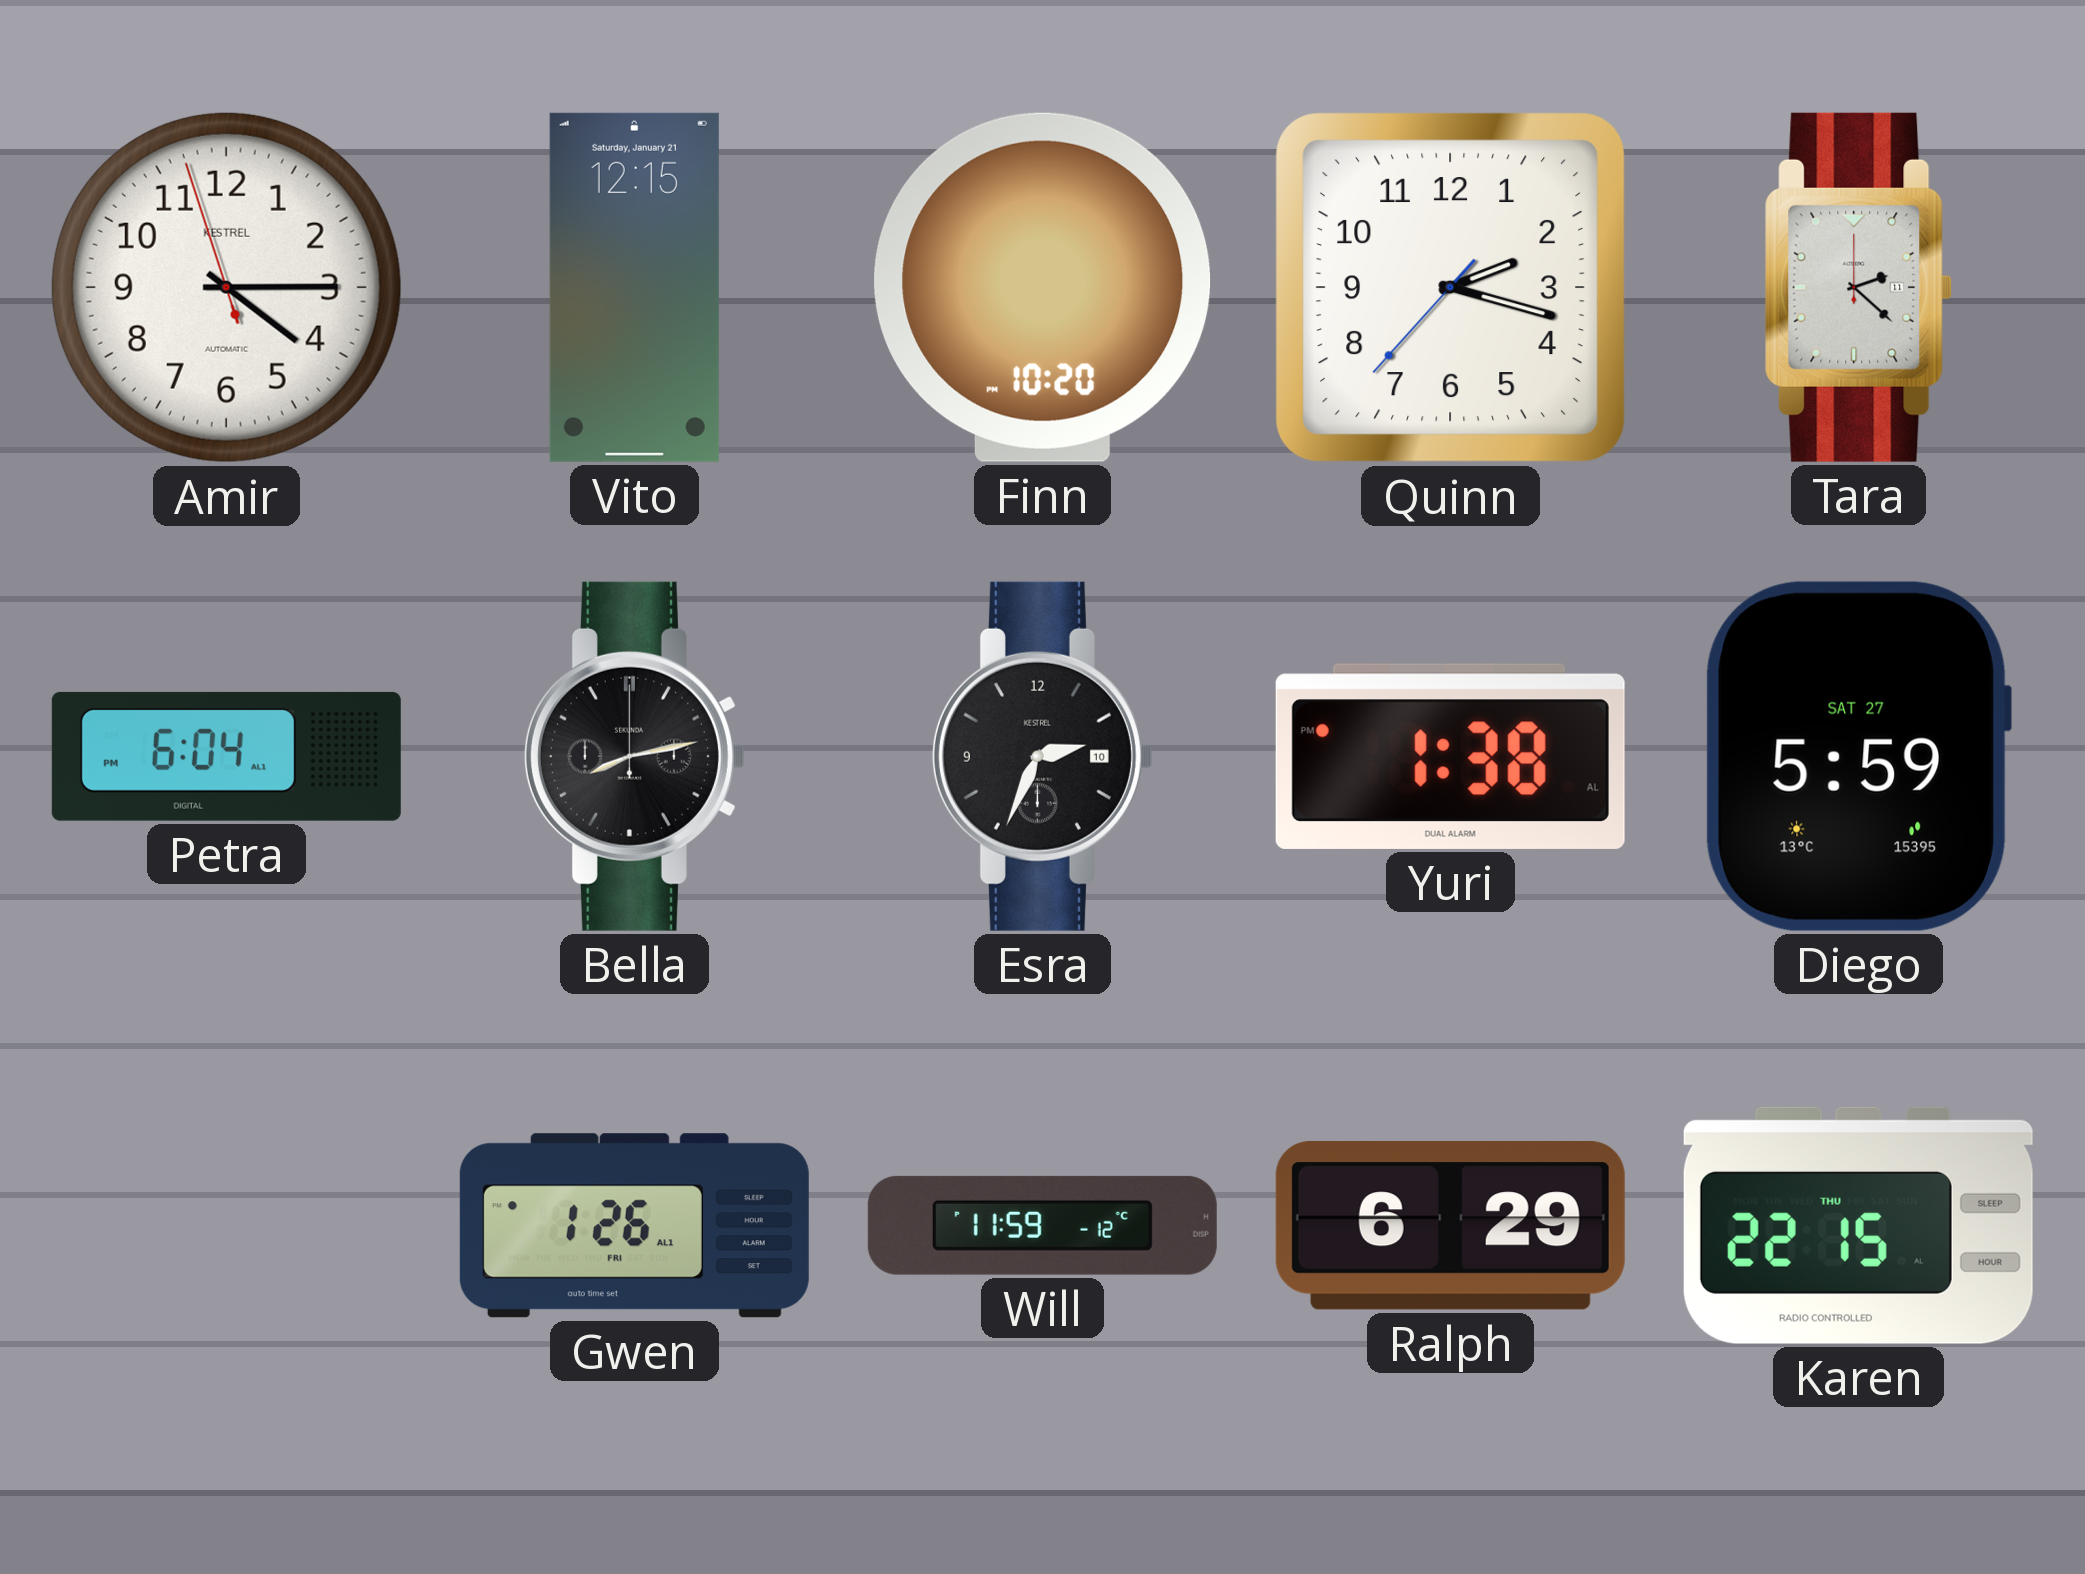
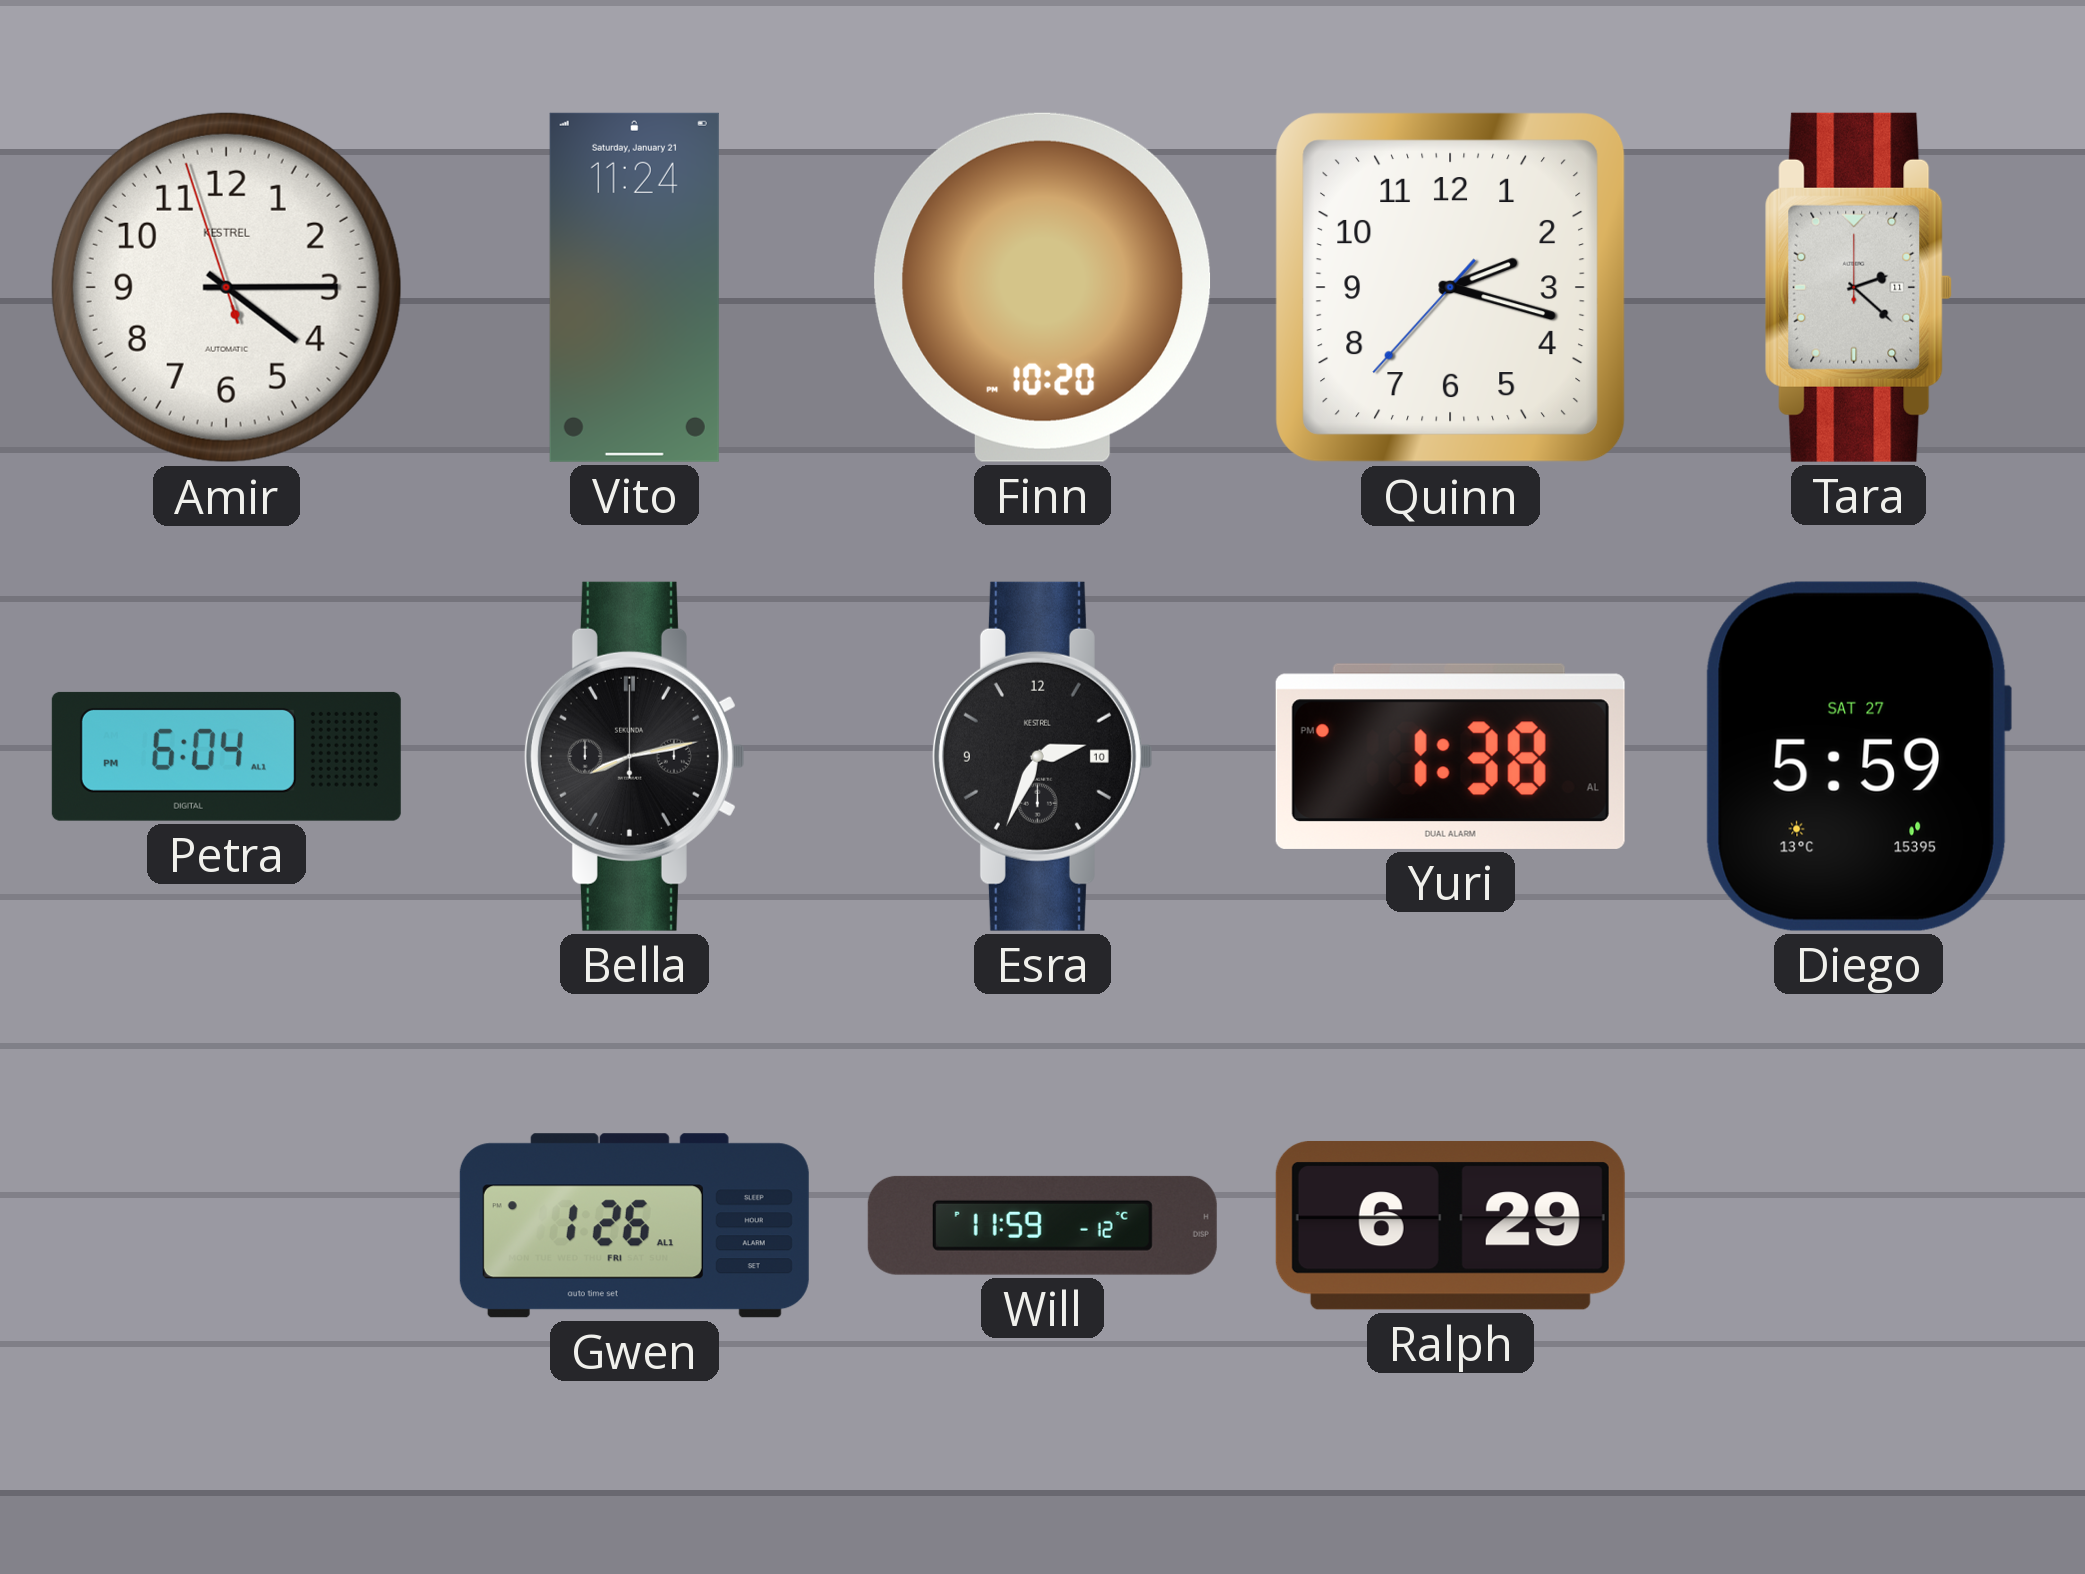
Vito: 12:15 -> 11:24
Karen: 22:15 -> none
